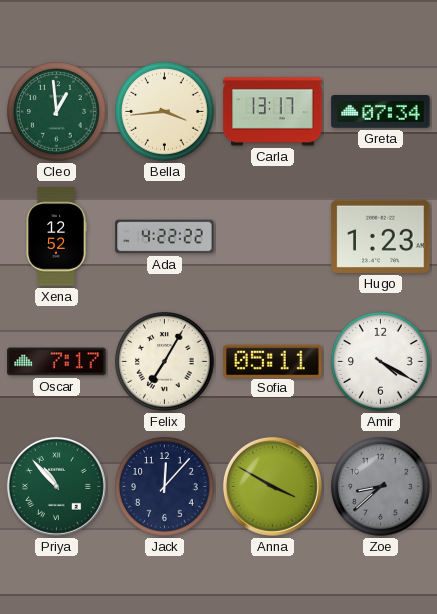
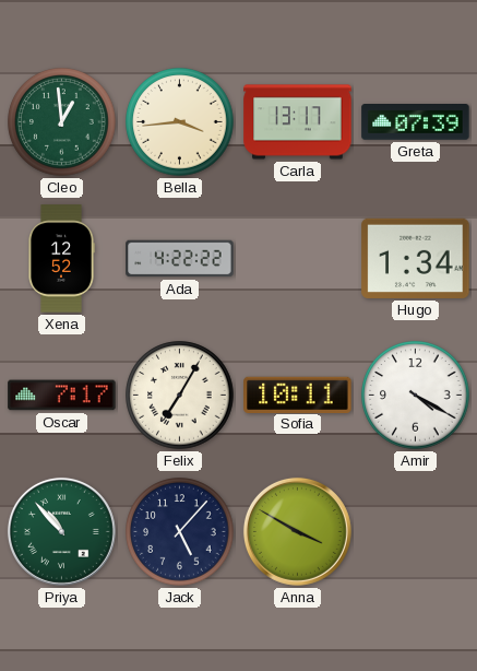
Greta: 07:34 -> 07:39
Hugo: 1:23 -> 1:34
Sofia: 05:11 -> 10:11
Jack: 12:07 -> 5:07
Zoe: 8:38 -> none
